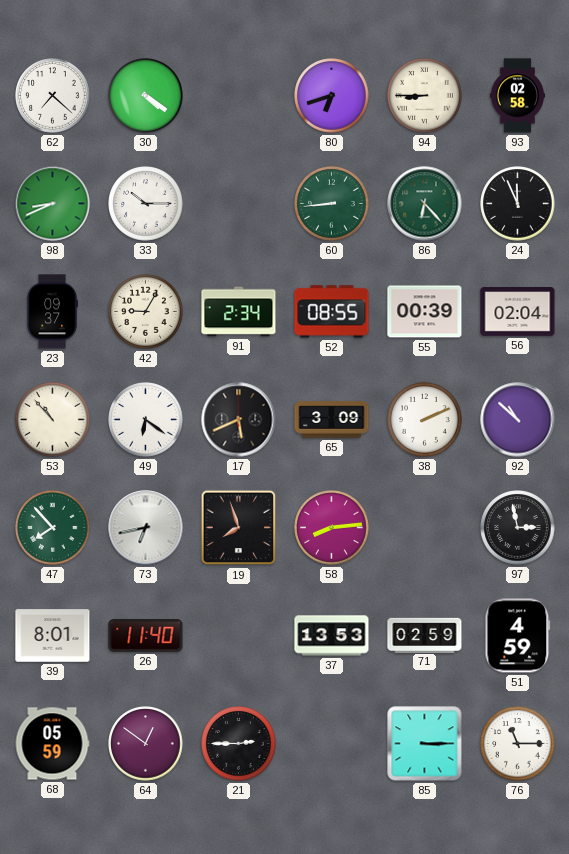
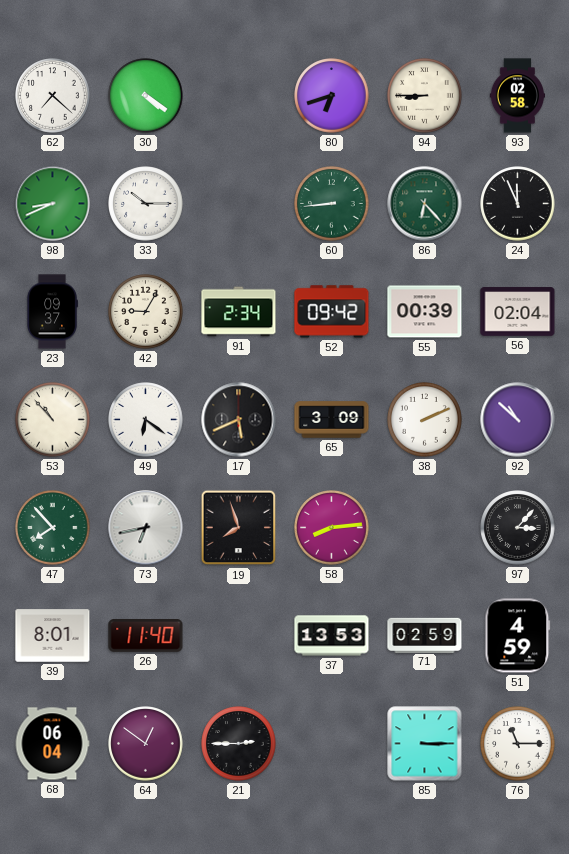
52: 08:55 -> 09:42
97: 2:58 -> 3:07
68: 05:59 -> 06:04
